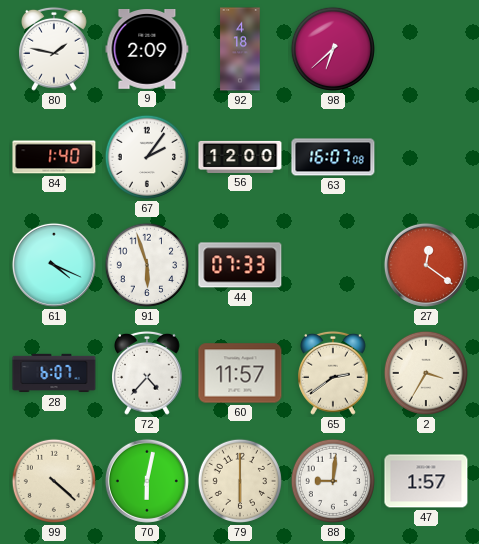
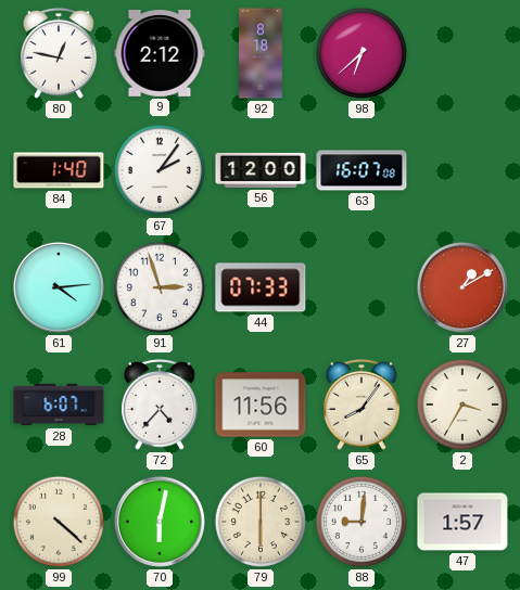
80: 1:47 -> 12:47
9: 2:09 -> 2:12
92: 4:18 -> 8:18
61: 4:19 -> 4:14
91: 5:57 -> 2:57
27: 12:21 -> 1:10
60: 11:57 -> 11:56
65: 2:39 -> 8:06
